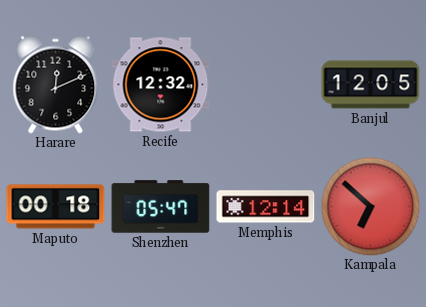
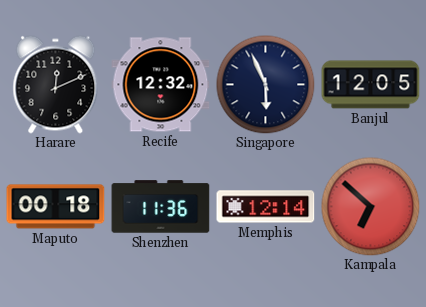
Singapore: none -> 5:56
Shenzhen: 05:47 -> 11:36
